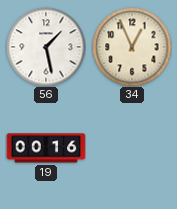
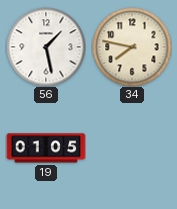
34: 12:56 -> 7:47
19: 00:16 -> 01:05
